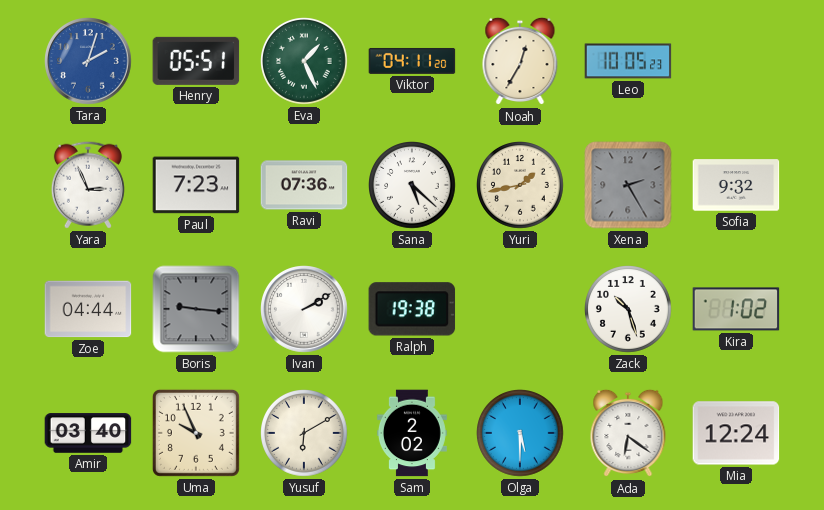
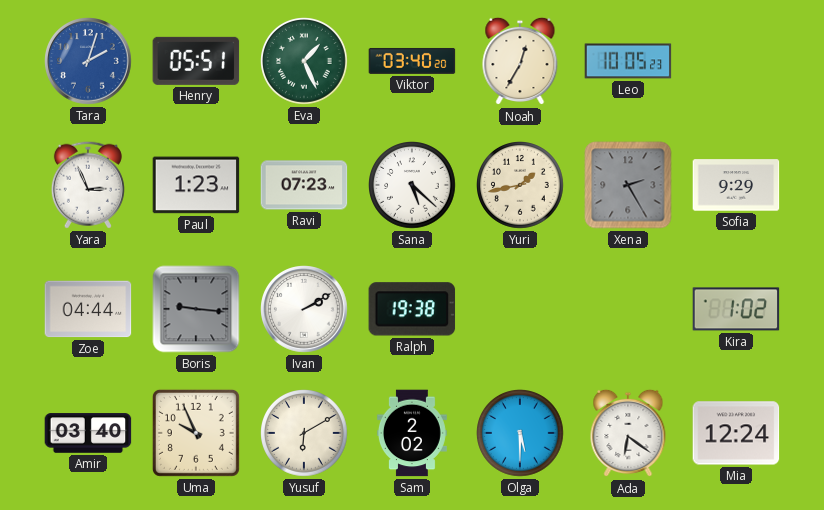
Viktor: 04:11 -> 03:40
Paul: 7:23 -> 1:23
Ravi: 07:36 -> 07:23
Sofia: 9:32 -> 9:29
Zack: 10:27 -> none
